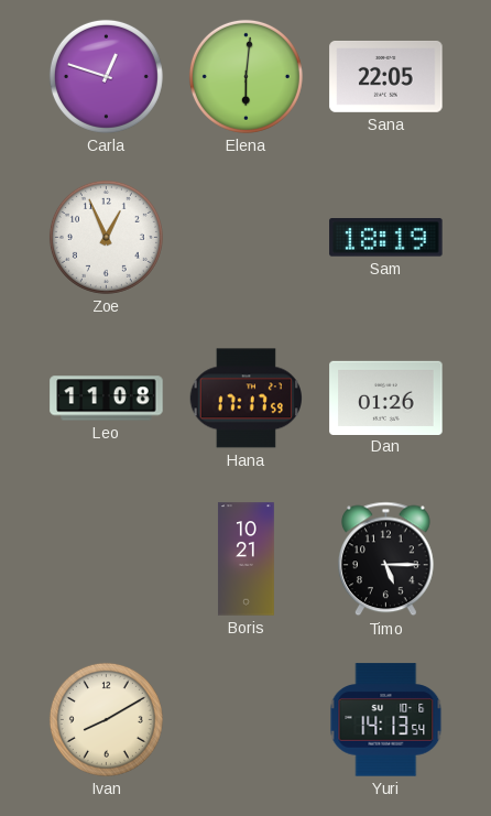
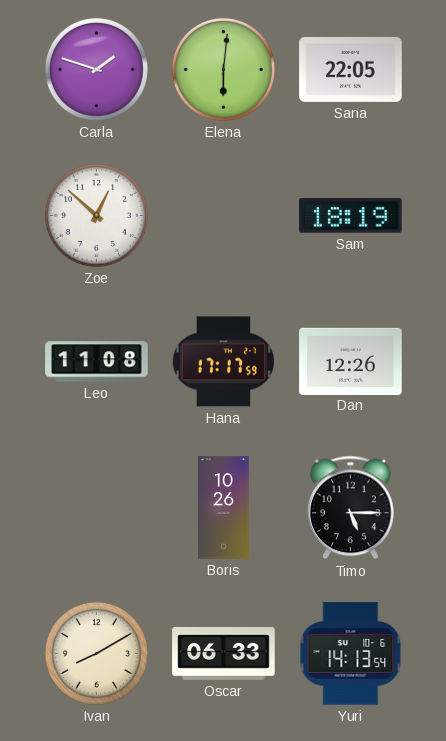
Carla: 12:48 -> 1:48
Zoe: 12:56 -> 12:52
Dan: 01:26 -> 12:26
Boris: 10:21 -> 10:26
Oscar: none -> 06:33
